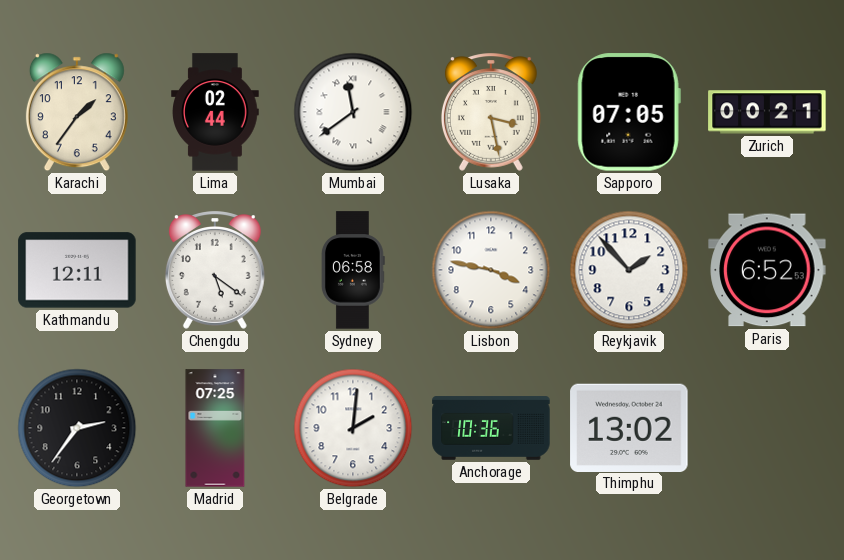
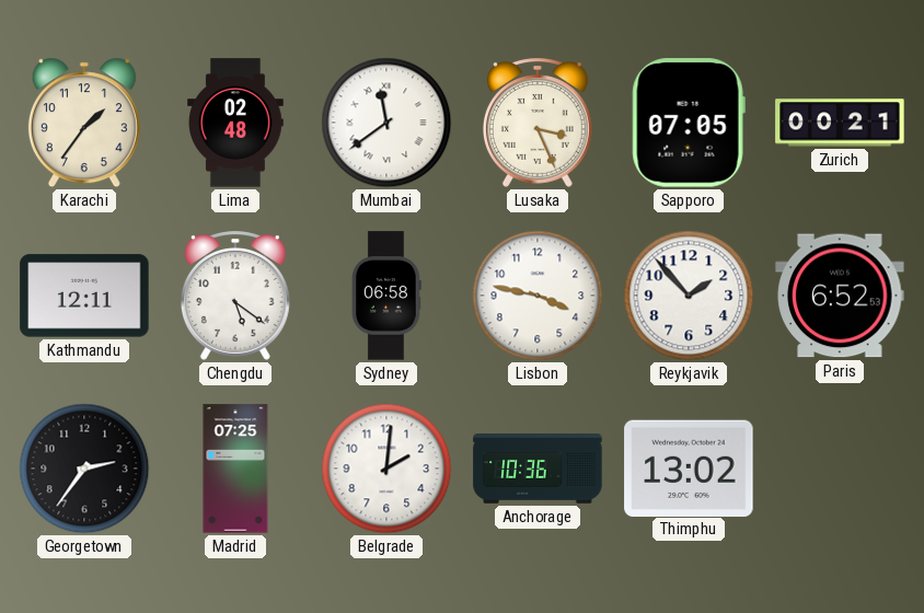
Lima: 02:44 -> 02:48
Lusaka: 3:28 -> 3:26
